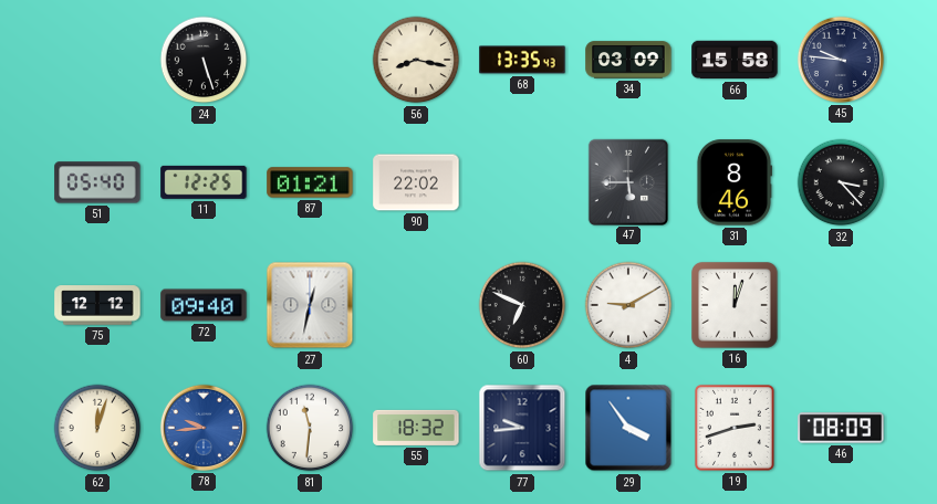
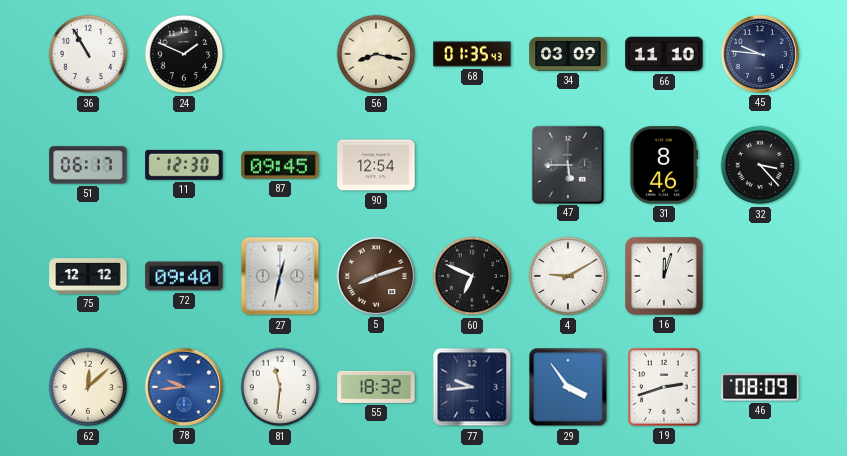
36: none -> 10:55
24: 5:27 -> 1:49
68: 13:35 -> 01:35
66: 15:58 -> 11:10
51: 05:40 -> 06:17
11: 12:25 -> 12:30
87: 01:21 -> 09:45
90: 22:02 -> 12:54
5: none -> 8:12
62: 12:03 -> 12:08
